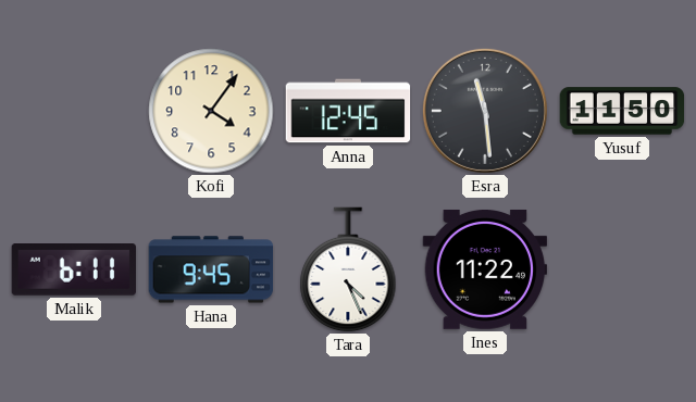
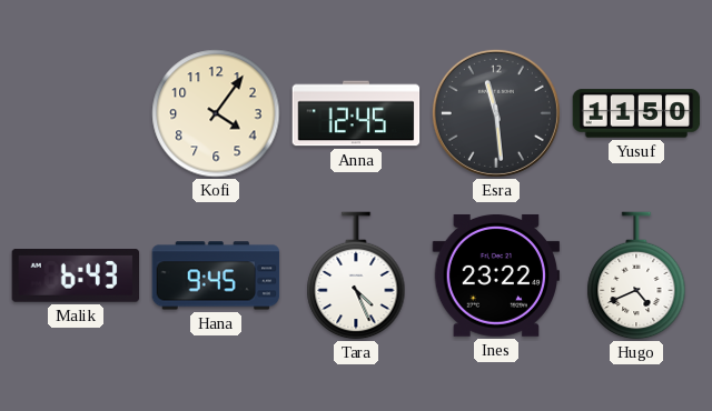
Malik: 6:11 -> 6:43
Ines: 11:22 -> 23:22
Hugo: none -> 4:41
